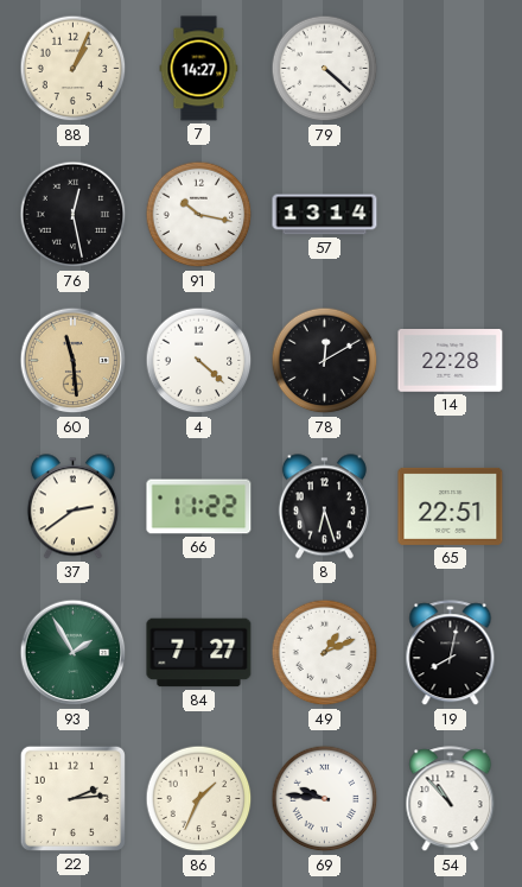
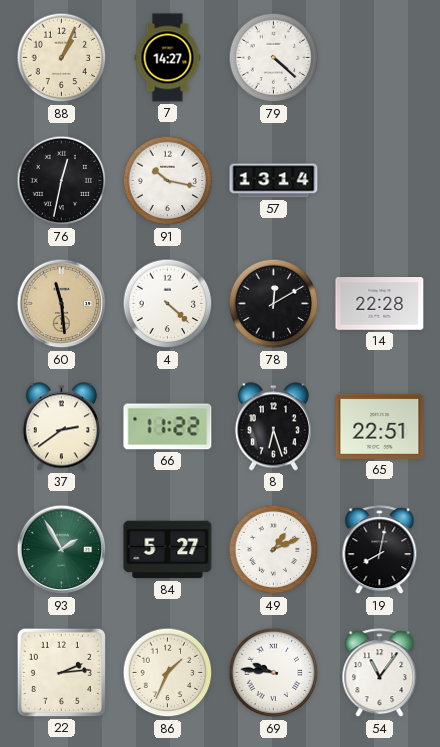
76: 12:28 -> 12:32
84: 7:27 -> 5:27
54: 10:53 -> 11:06
